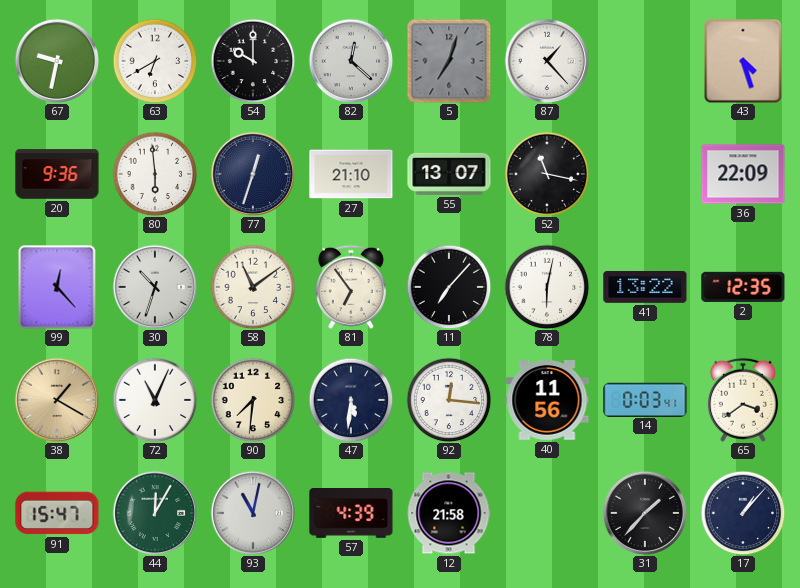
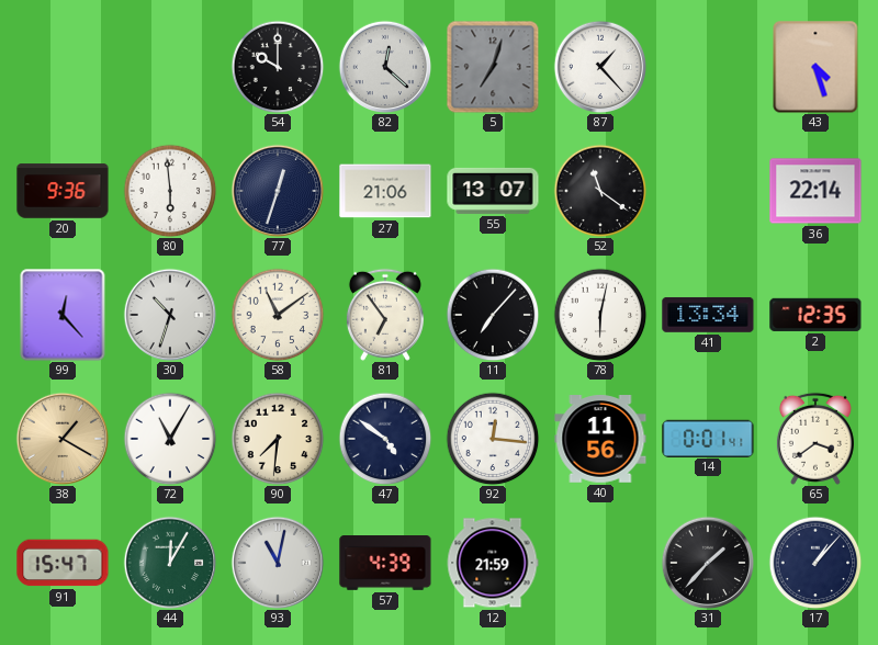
67: 9:32 -> none
63: 6:40 -> none
27: 21:10 -> 21:06
52: 11:17 -> 11:21
36: 22:09 -> 22:14
41: 13:22 -> 13:34
72: 11:04 -> 11:05
47: 5:31 -> 4:51
14: 0:03 -> 0:01
12: 21:58 -> 21:59
